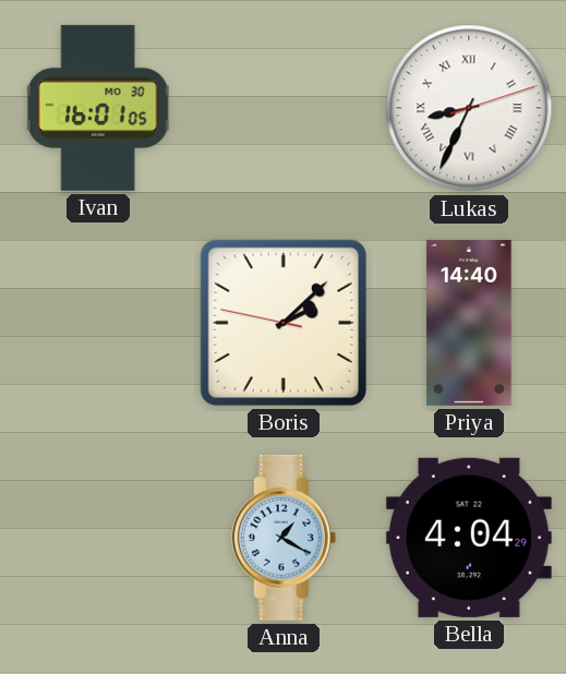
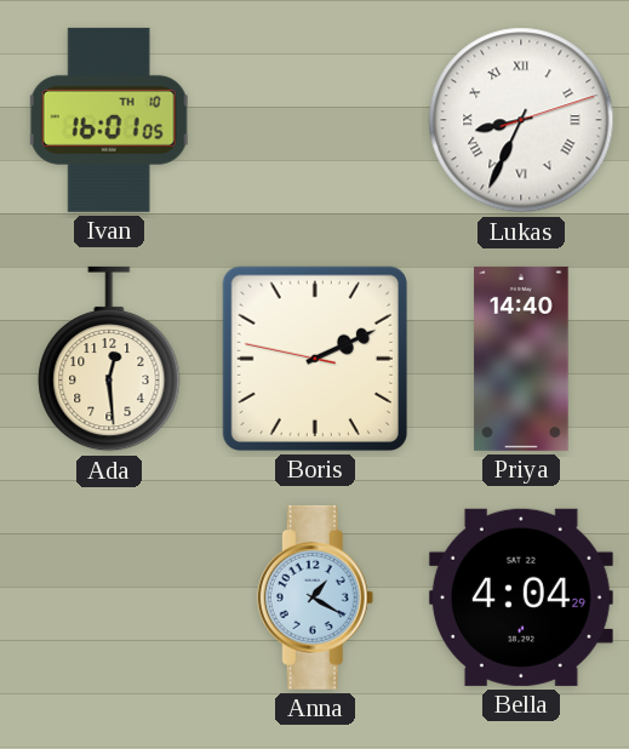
Ivan date: MO 30 -> TH 10
Ada: none -> 12:29
Boris: 2:07 -> 2:10
